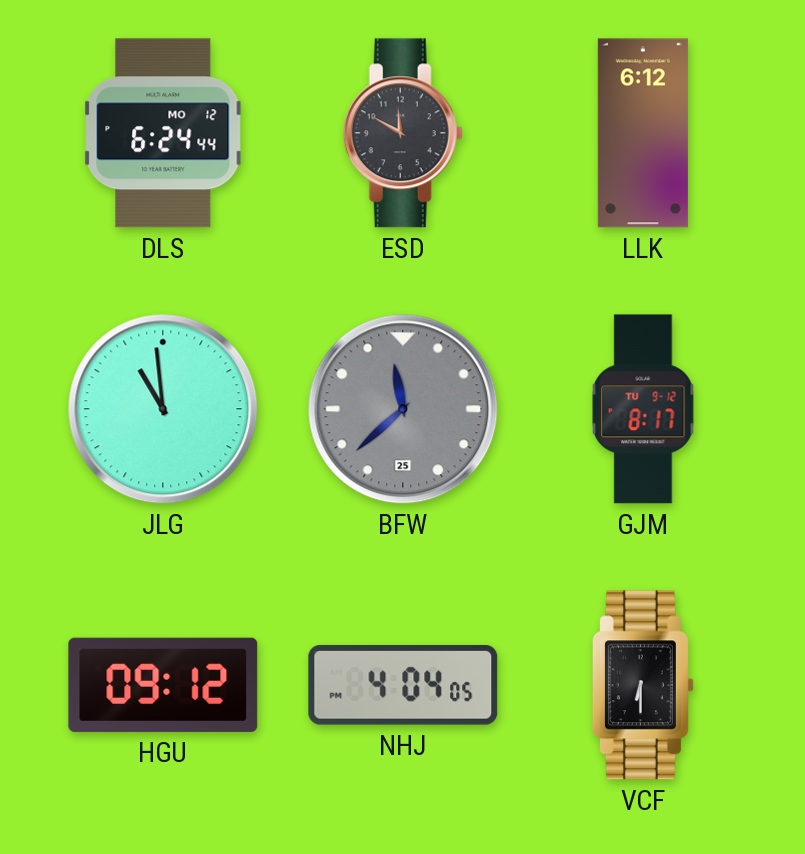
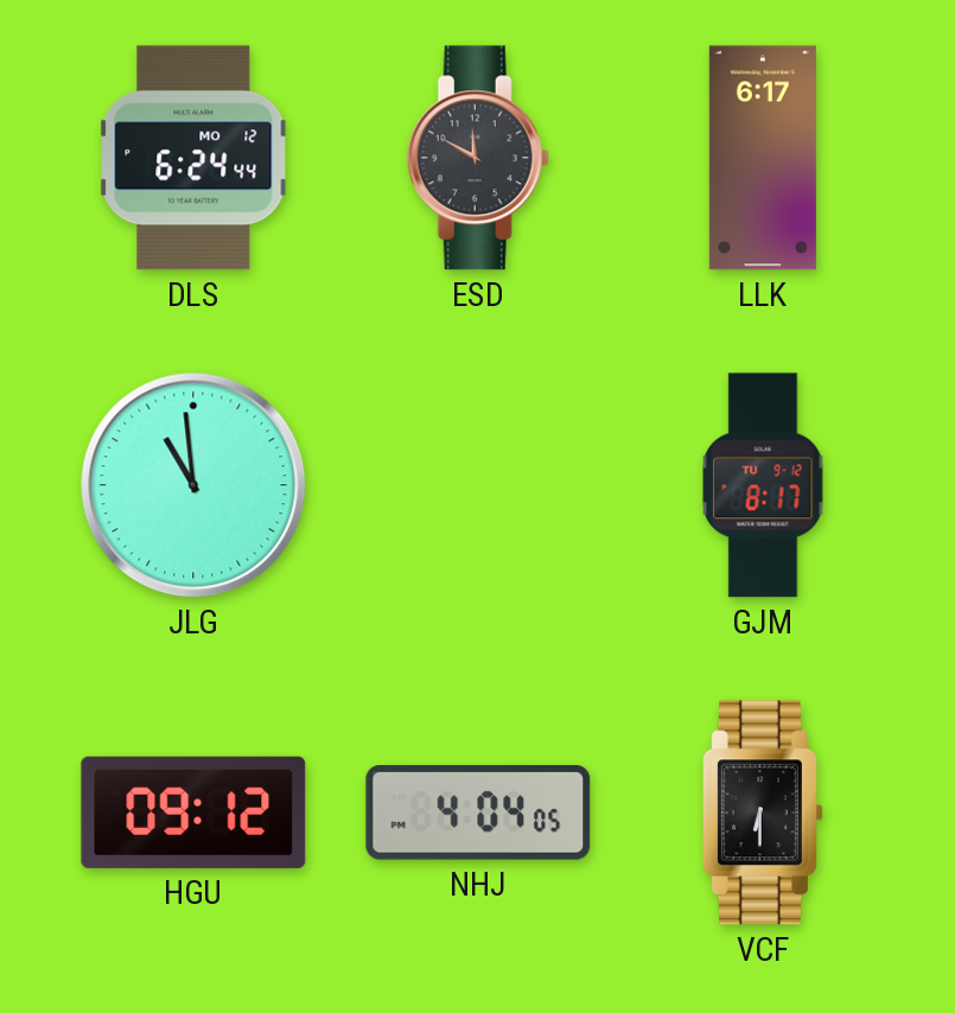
LLK: 6:12 -> 6:17
BFW: 11:38 -> none
